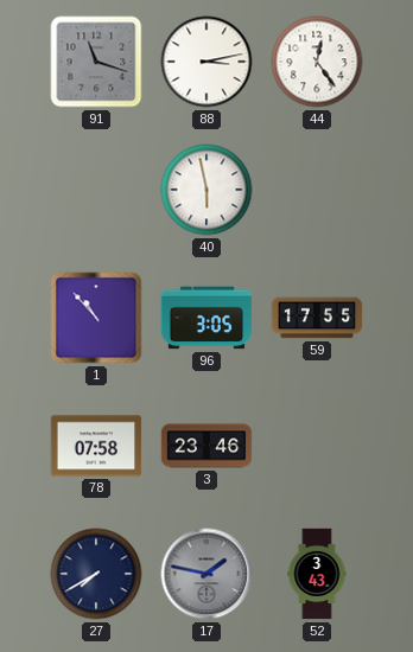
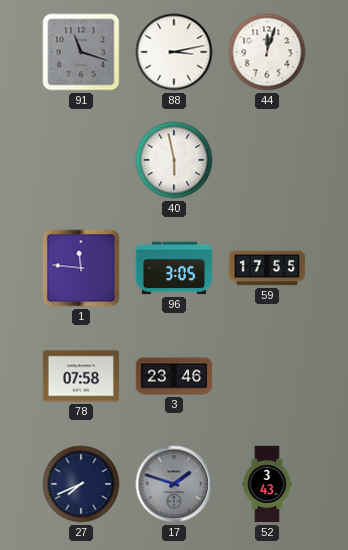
44: 12:24 -> 12:03
1: 10:53 -> 11:46
27: 7:40 -> 7:41
17: 1:47 -> 1:48
